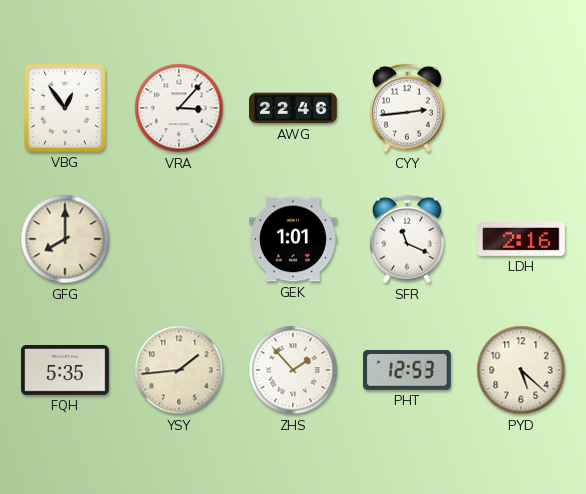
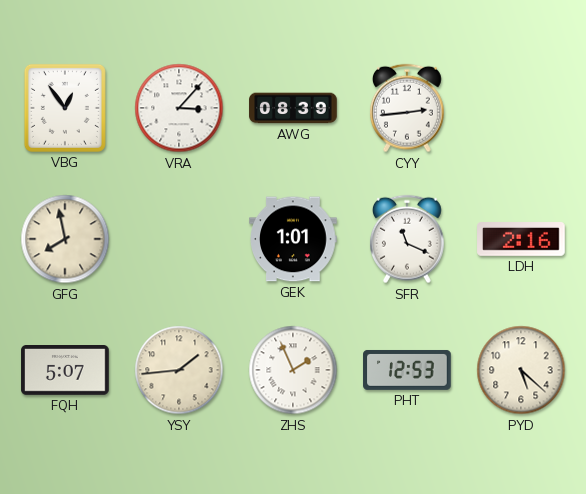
AWG: 22:46 -> 08:39
GFG: 8:00 -> 7:58
FQH: 5:35 -> 5:07
ZHS: 1:53 -> 1:56
